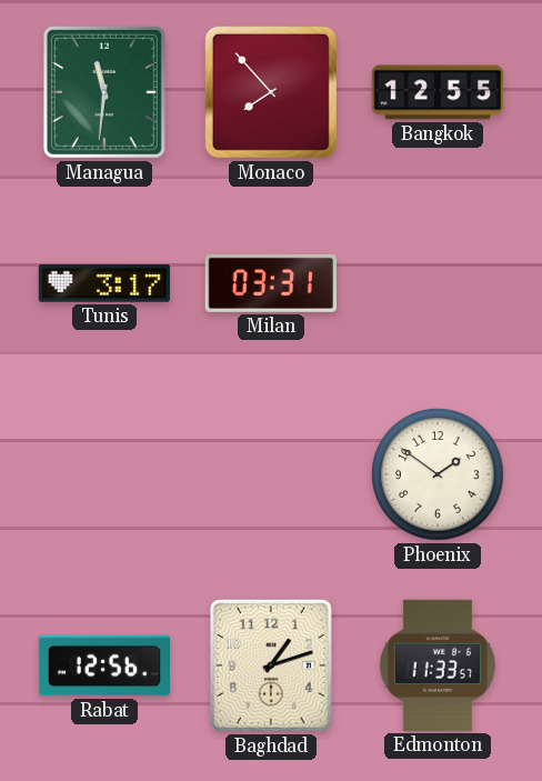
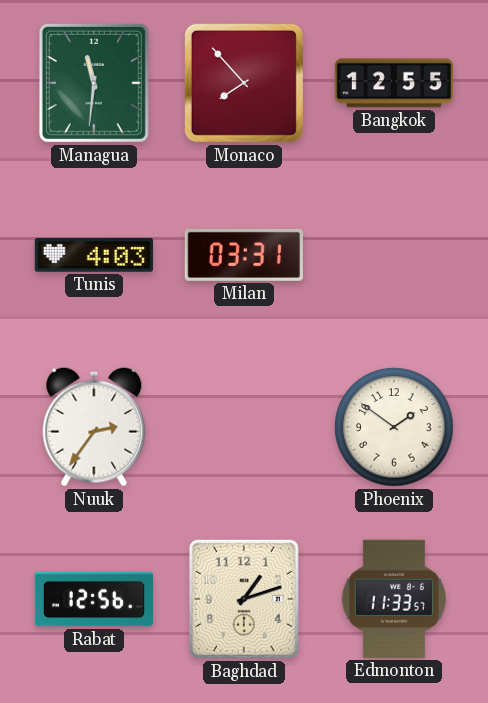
Tunis: 3:17 -> 4:03
Nuuk: none -> 2:36
